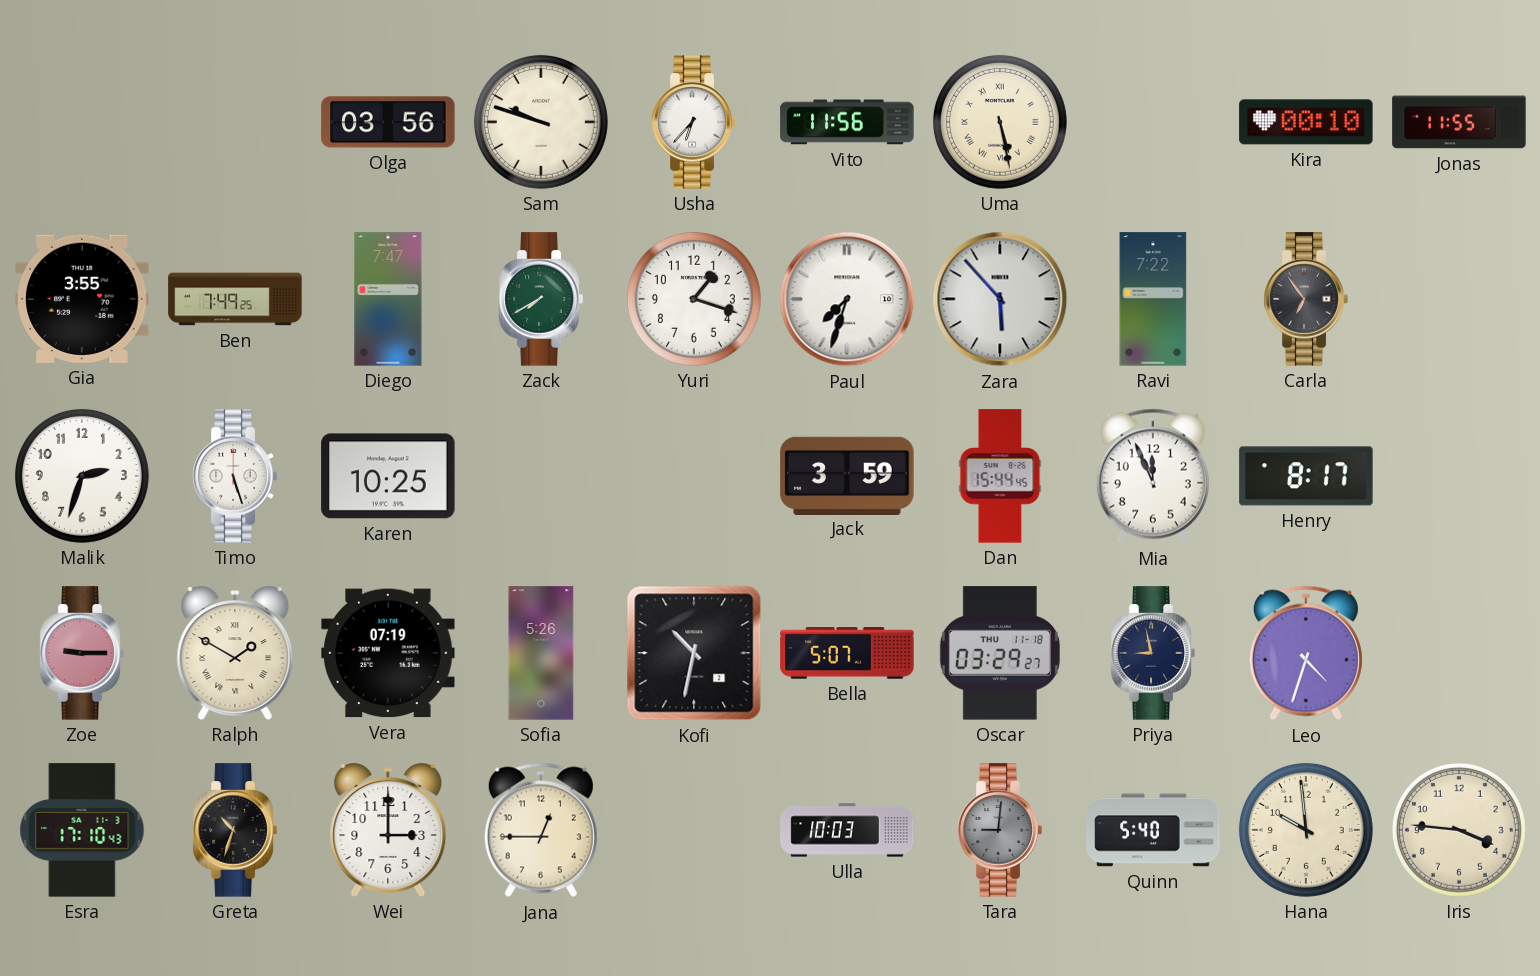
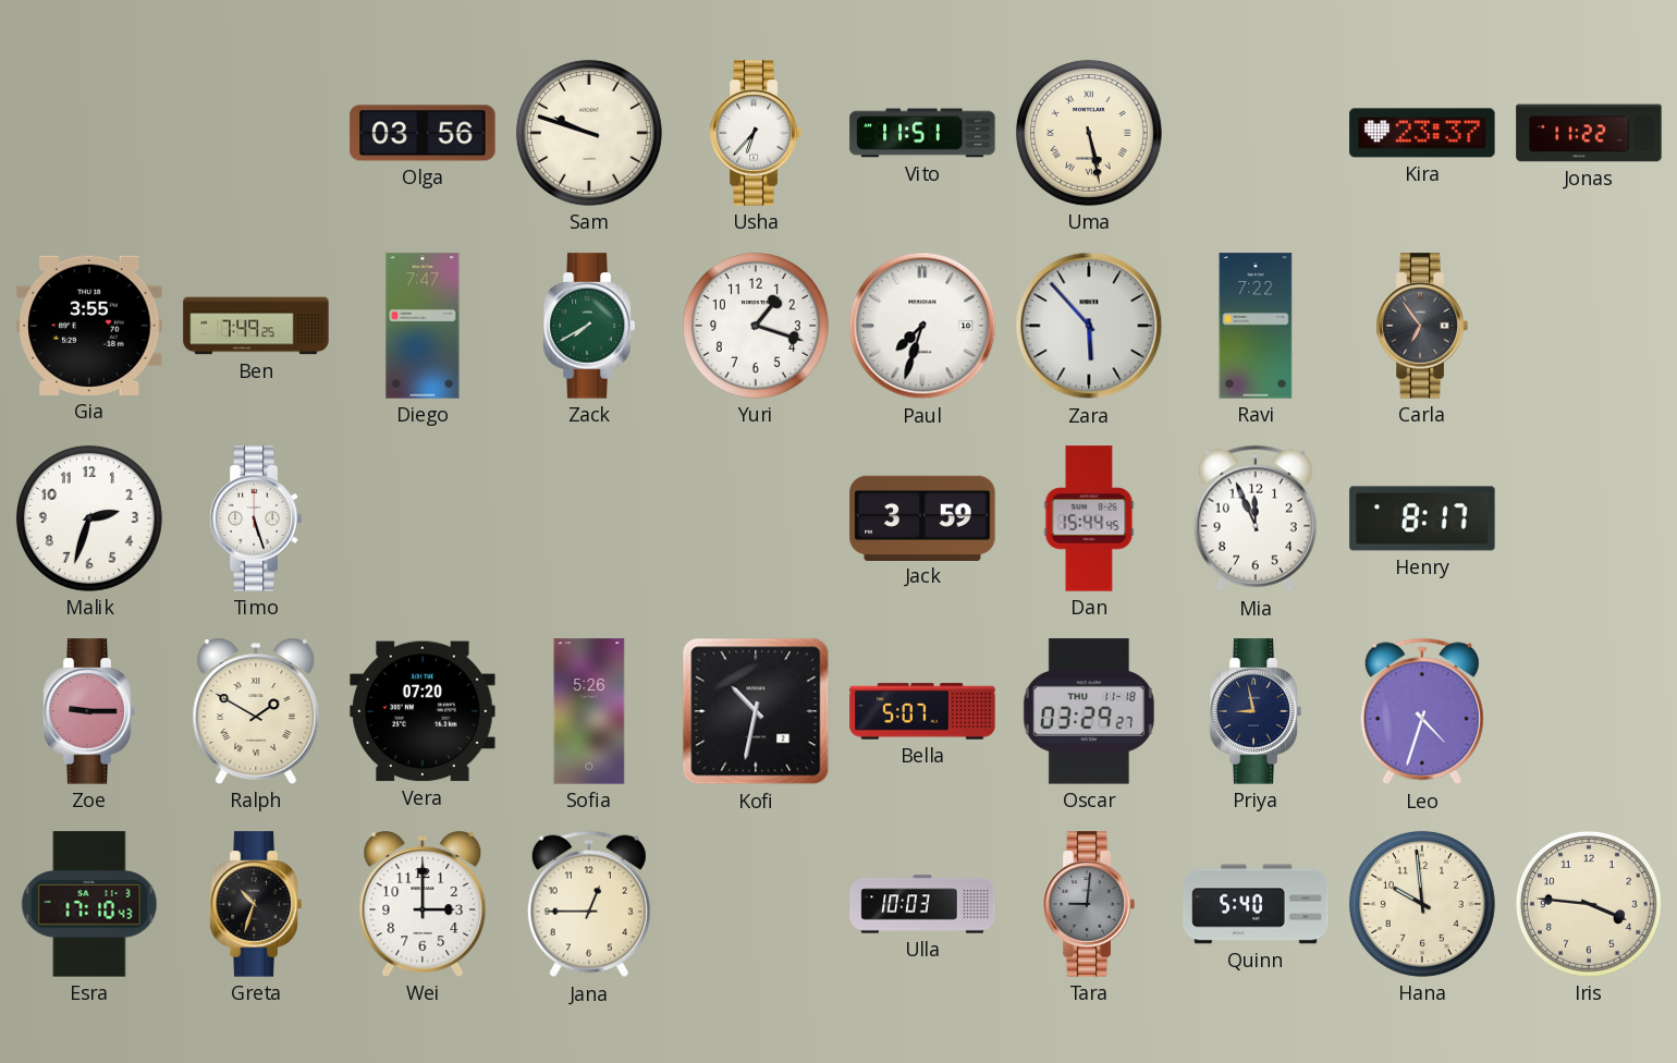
Vito: 11:56 -> 11:51
Kira: 00:10 -> 23:37
Jonas: 11:55 -> 11:22
Karen: 10:25 -> none
Vera: 07:19 -> 07:20
